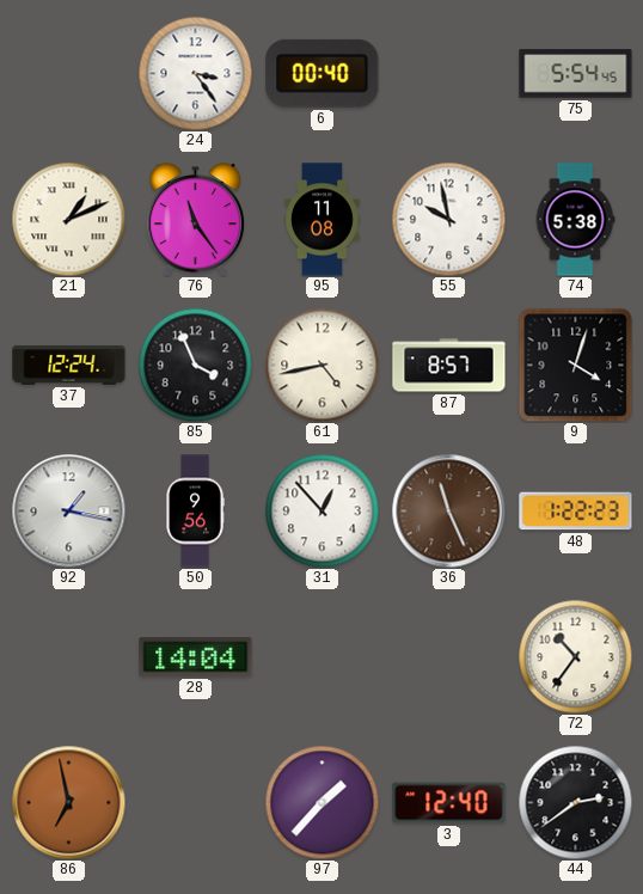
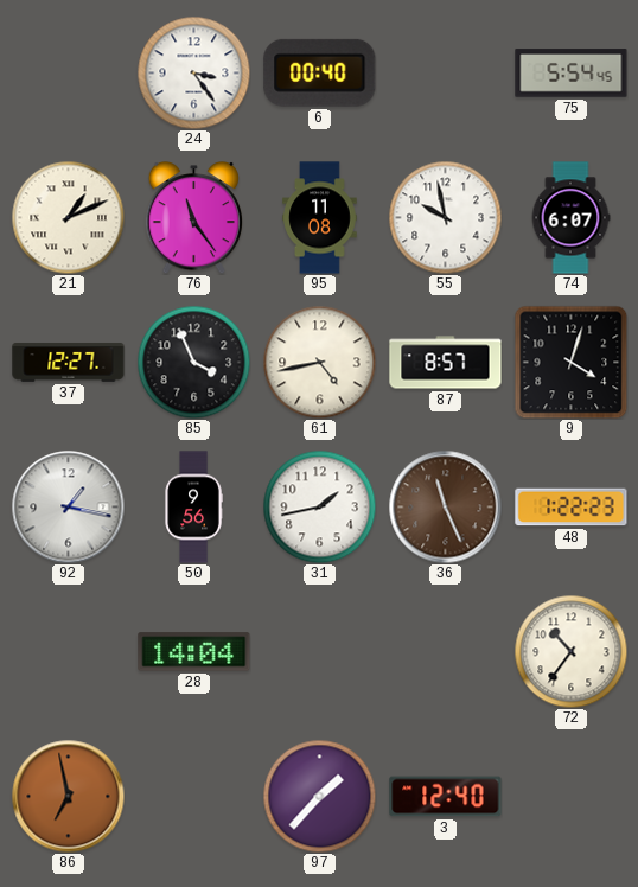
74: 5:38 -> 6:07
37: 12:24 -> 12:27
31: 12:53 -> 1:43
44: 2:39 -> none
